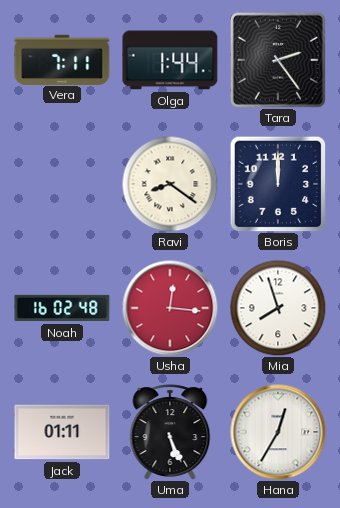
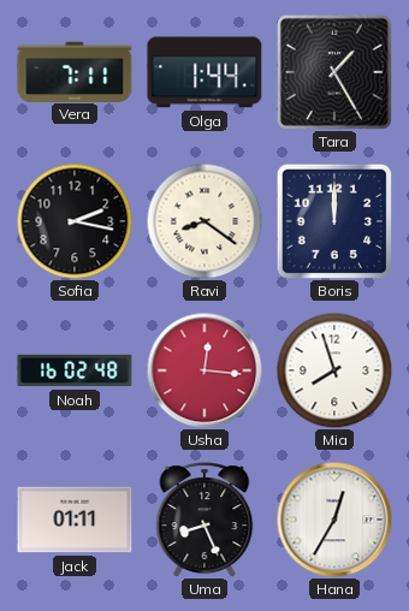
Tara: 2:24 -> 1:25
Sofia: none -> 2:17
Uma: 5:26 -> 8:26
